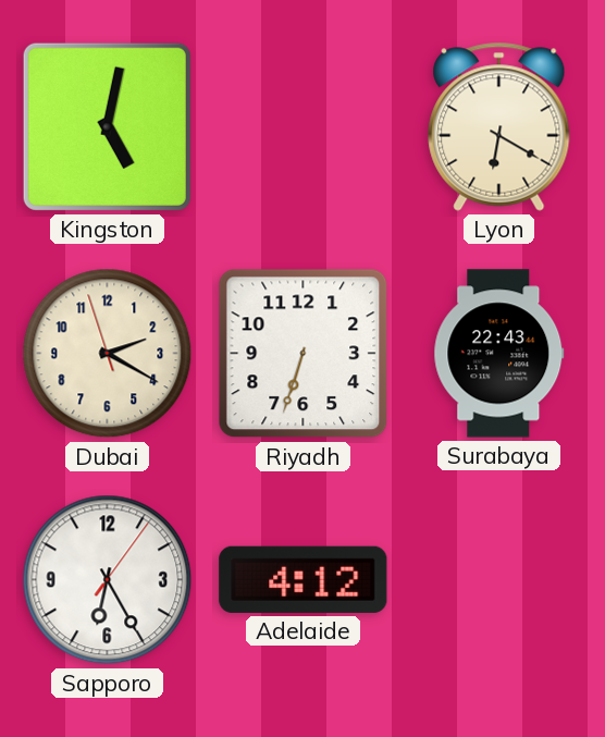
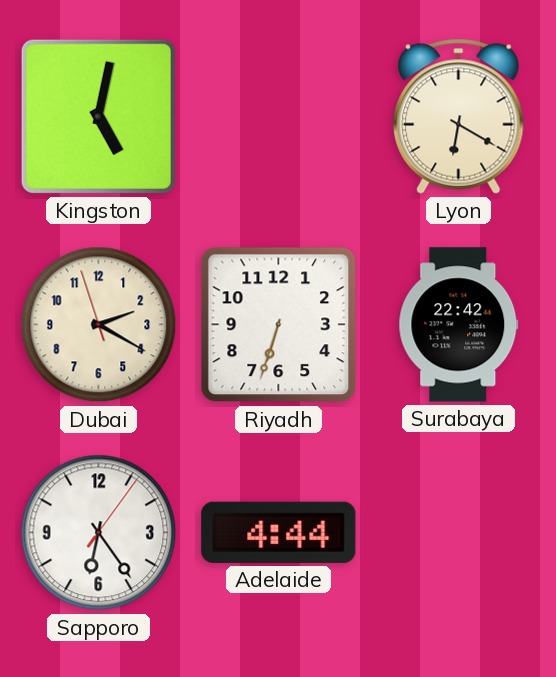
Surabaya: 22:43 -> 22:42
Sapporo: 6:25 -> 6:24
Adelaide: 4:12 -> 4:44
